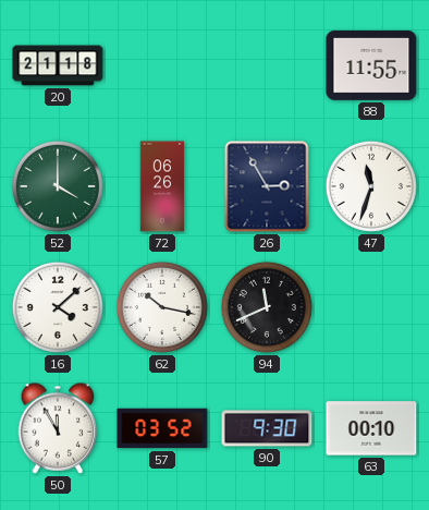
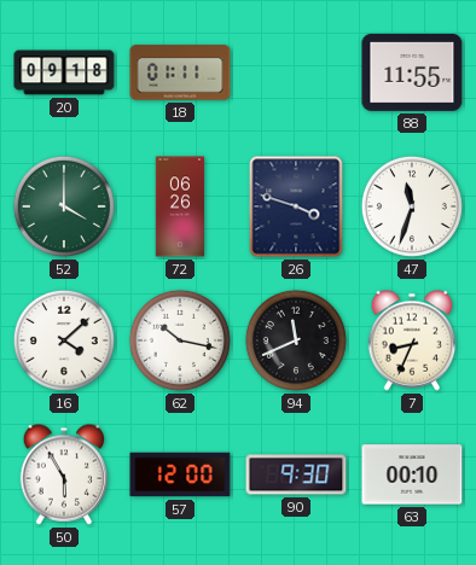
20: 21:18 -> 09:18
18: none -> 01:11
26: 2:55 -> 3:48
7: none -> 8:34
50: 11:55 -> 5:55
57: 03:52 -> 12:00
